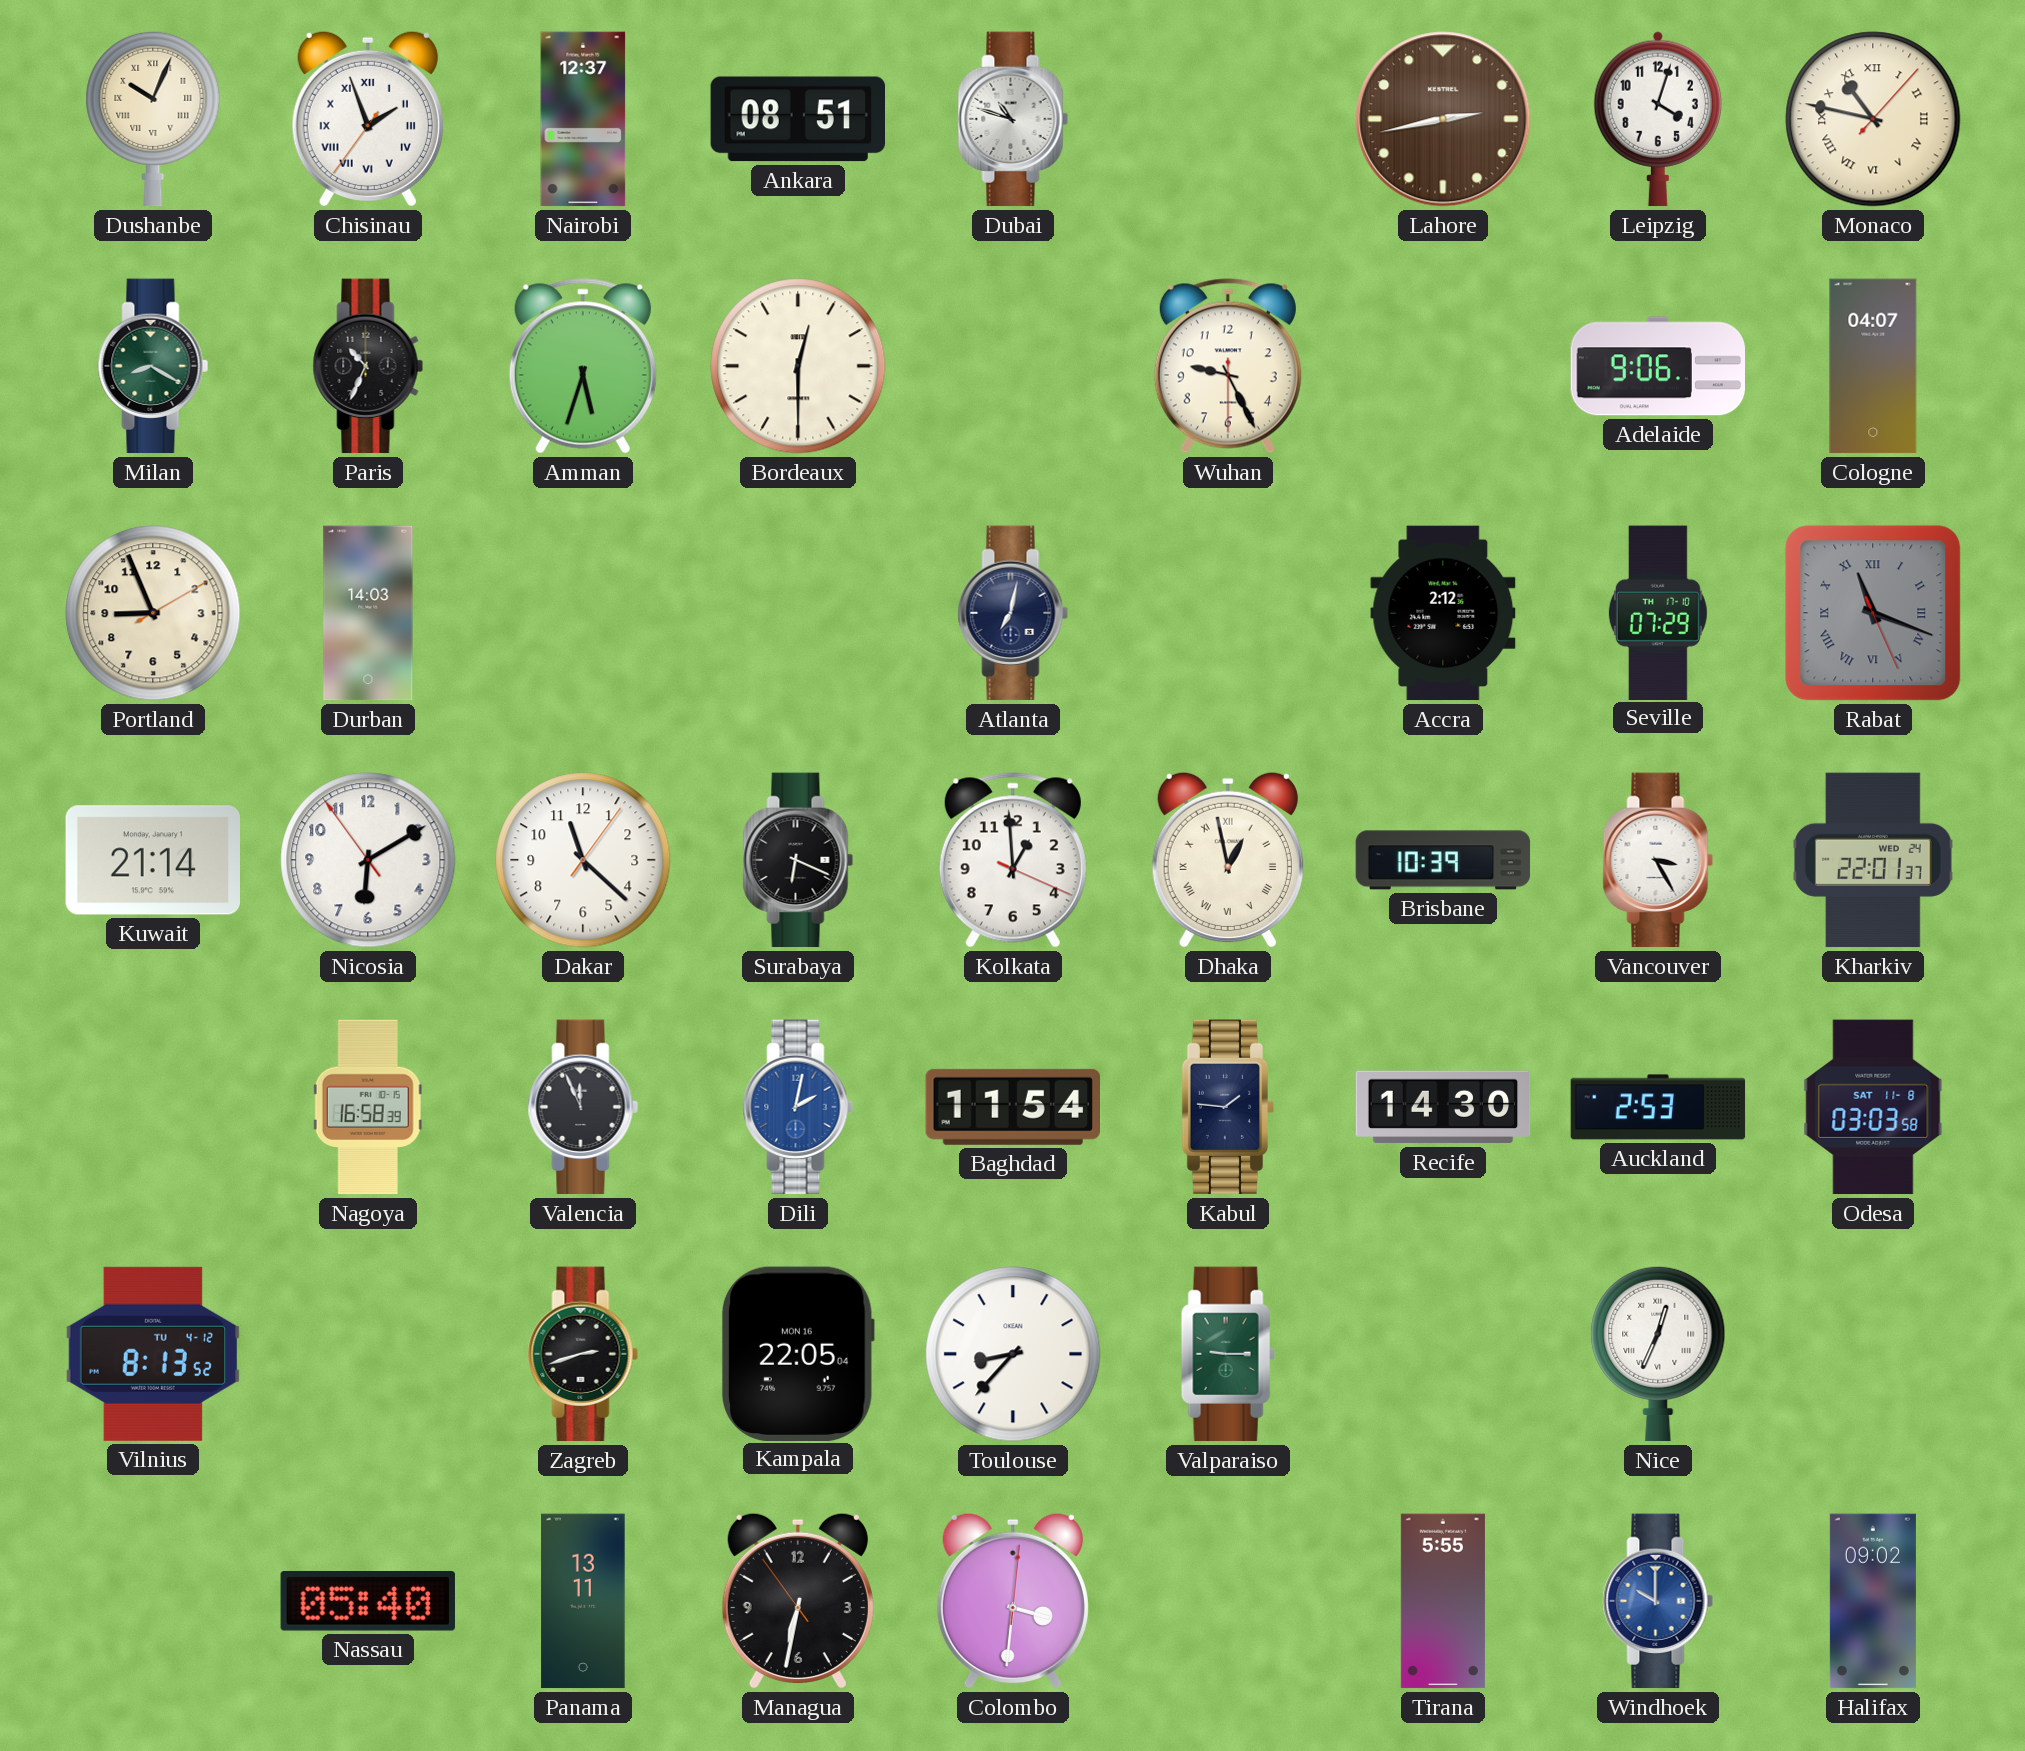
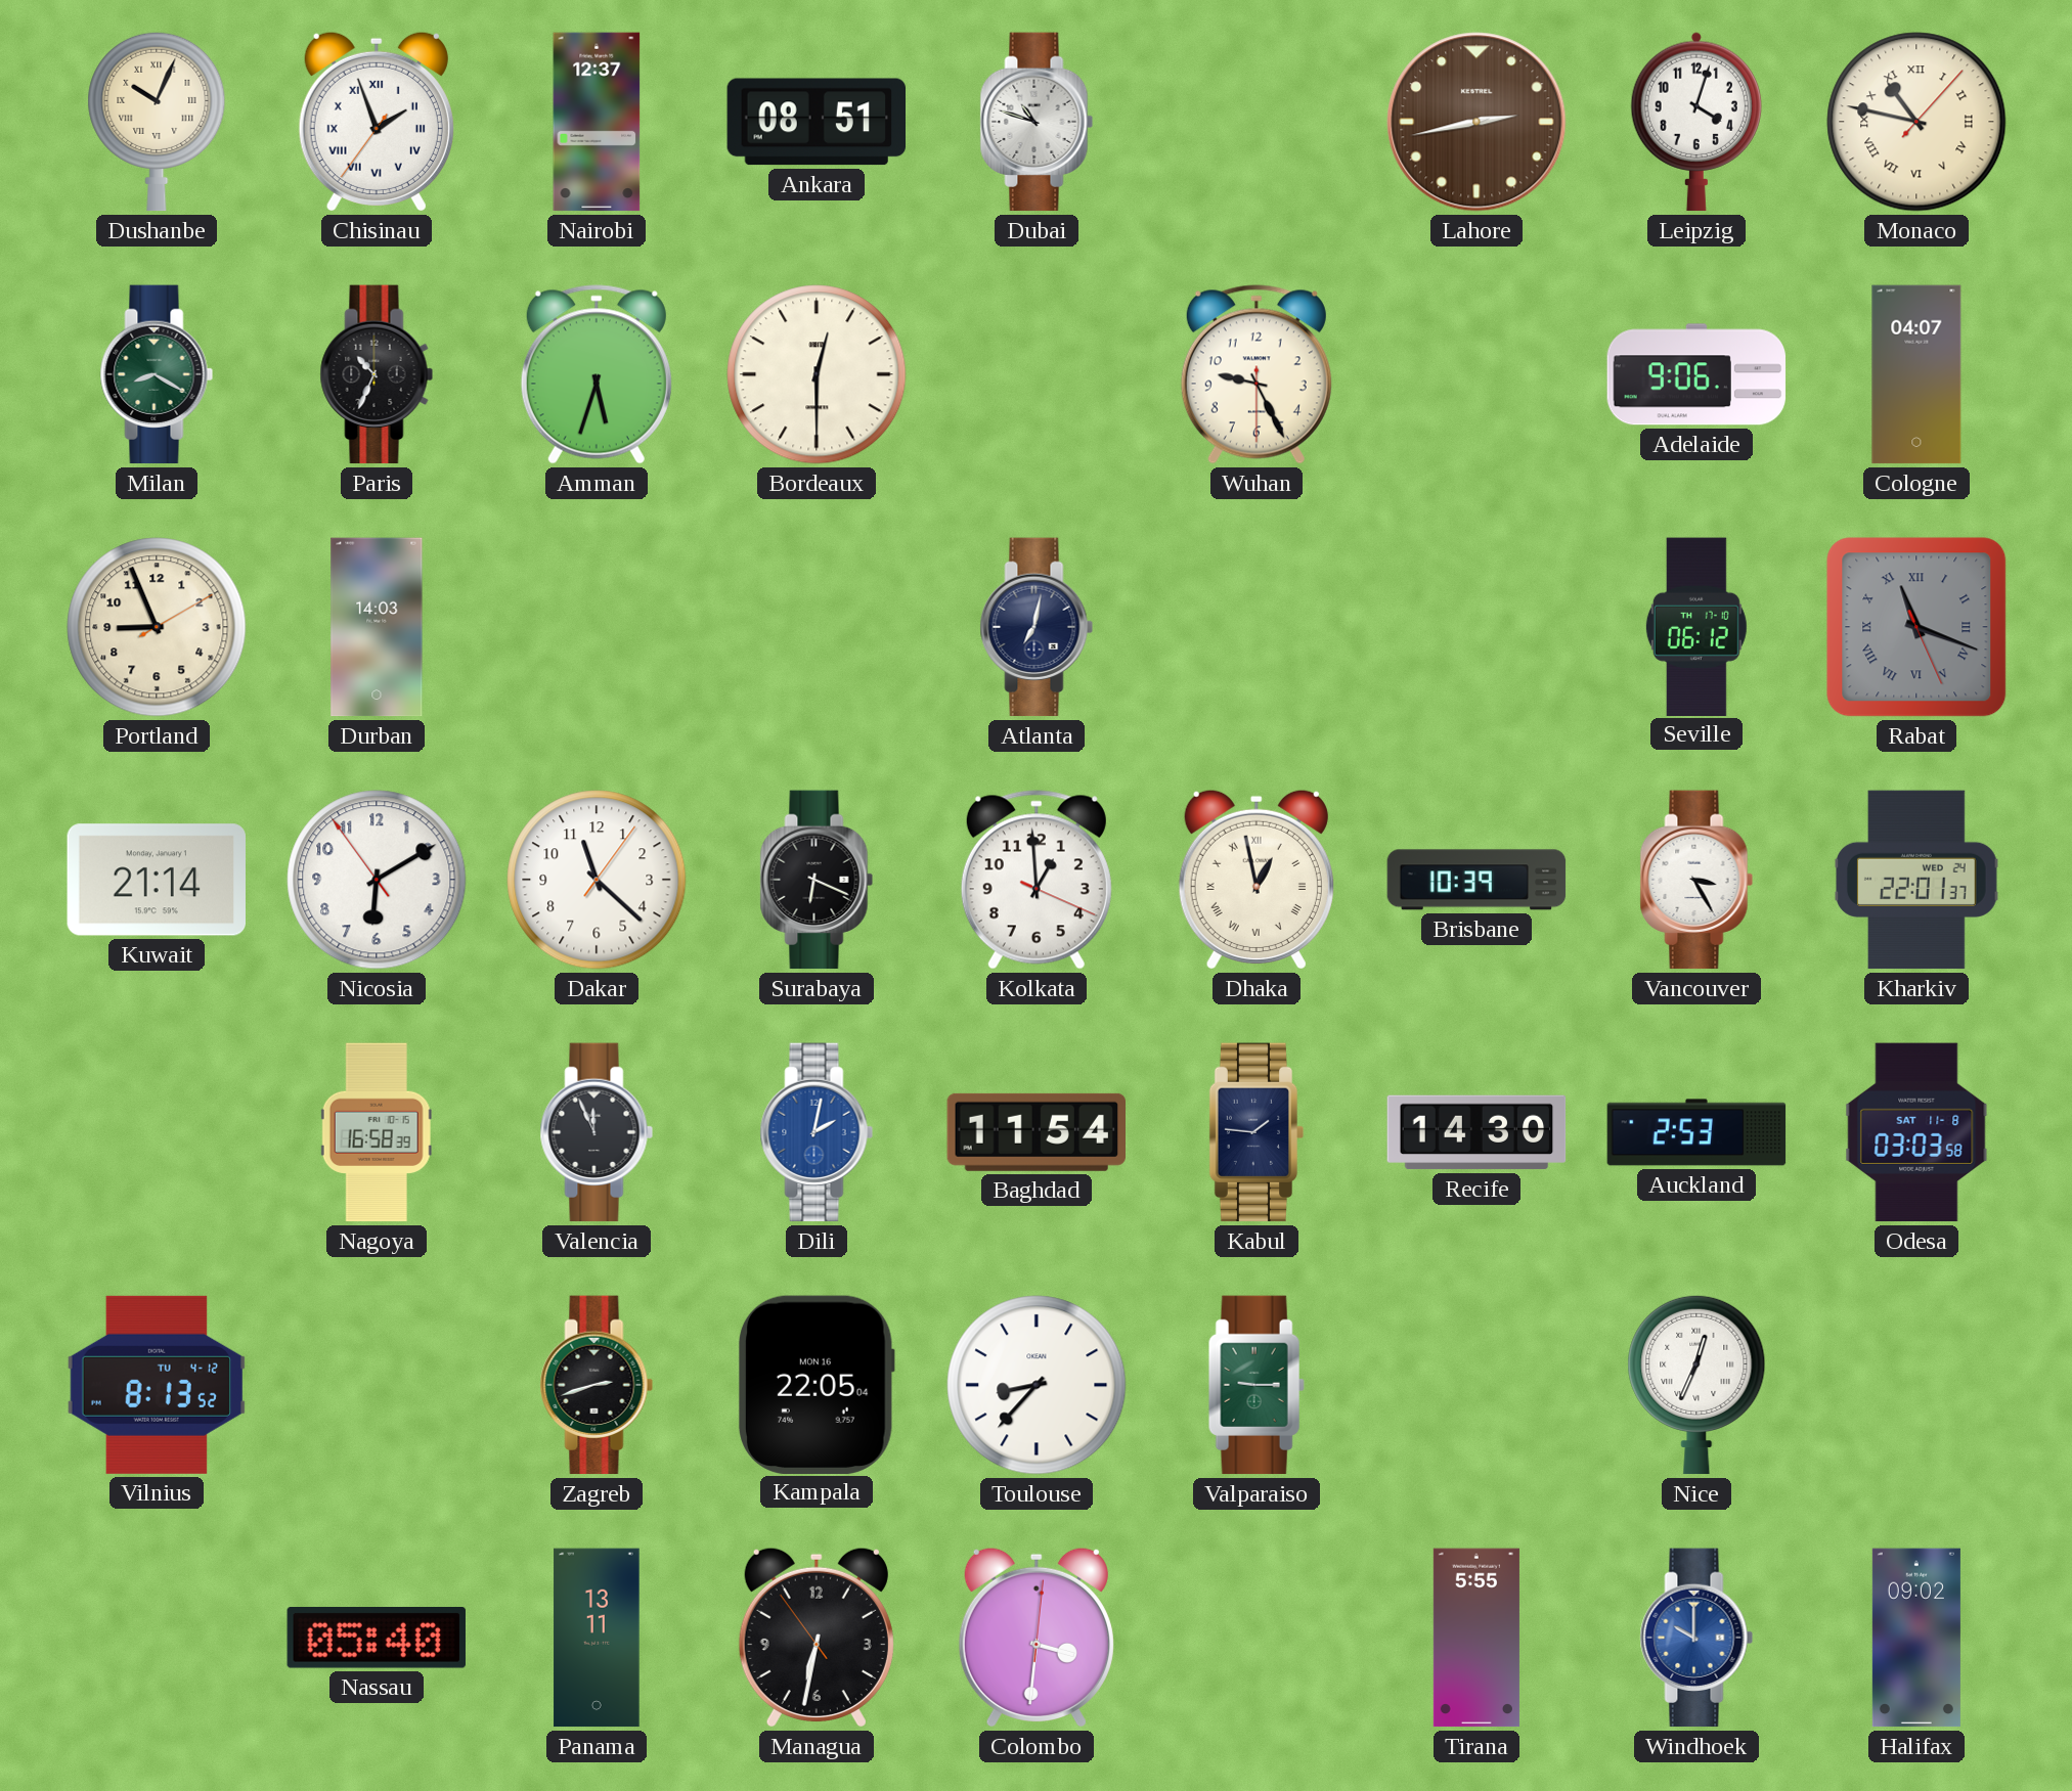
Accra: 2:12 -> none
Seville: 07:29 -> 06:12
